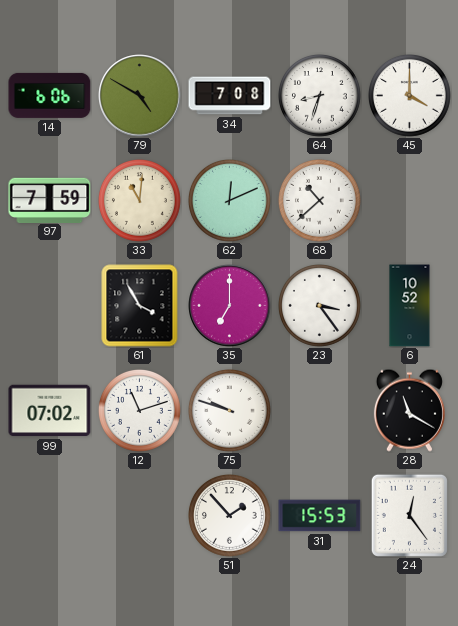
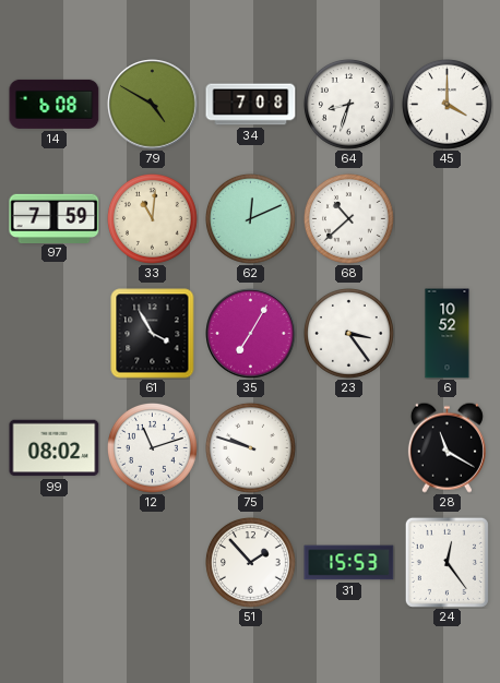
14: 6:06 -> 6:08
35: 7:00 -> 7:05
99: 07:02 -> 08:02
